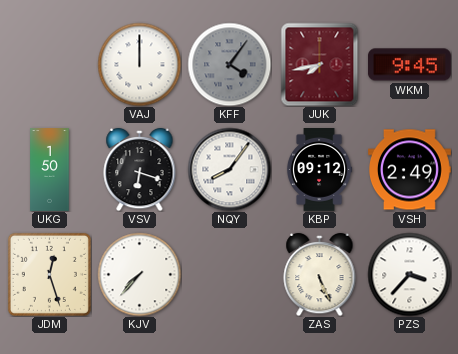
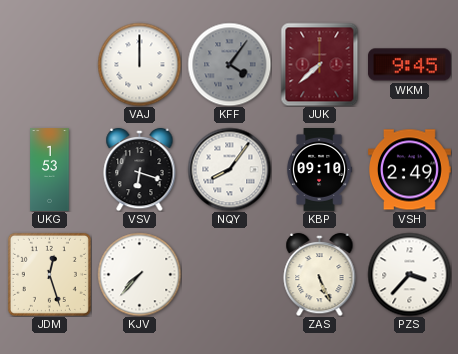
JUK: 7:43 -> 7:38
UKG: 1:50 -> 1:53
KBP: 09:12 -> 09:10
